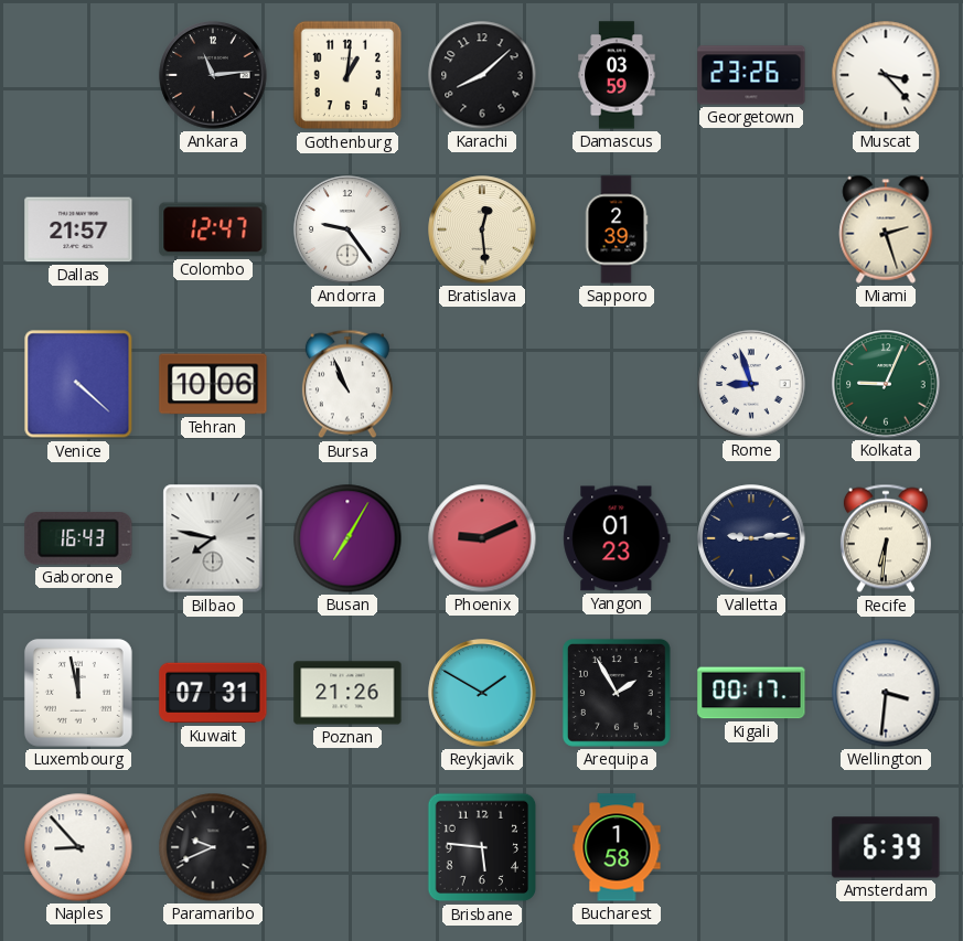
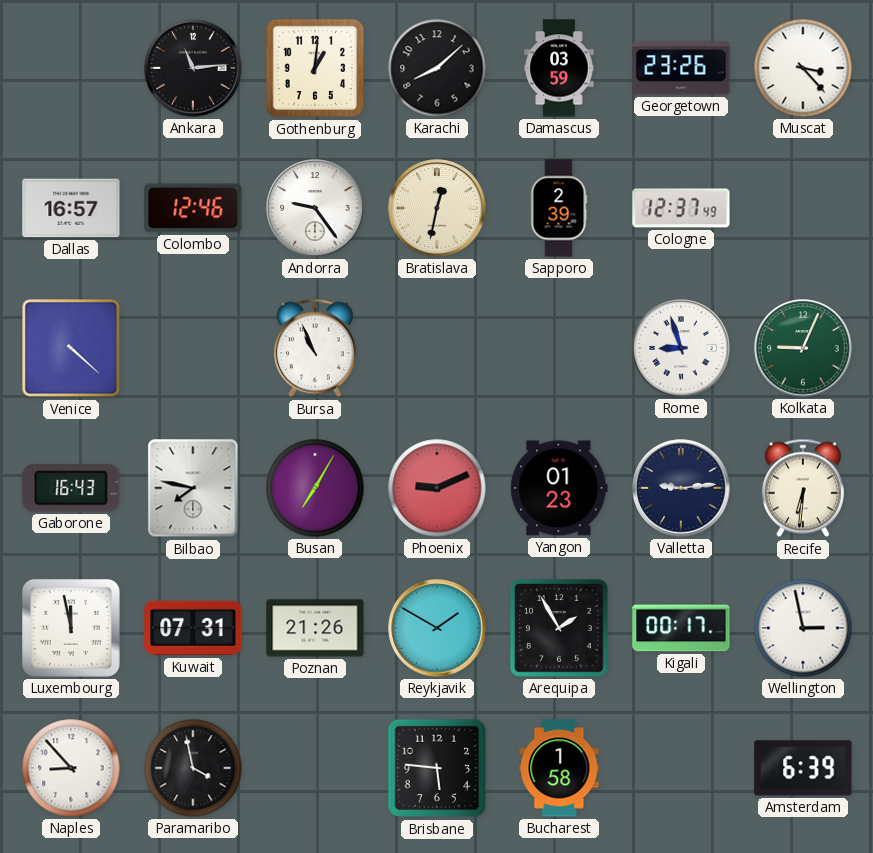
Dallas: 21:57 -> 16:57
Colombo: 12:47 -> 12:46
Bratislava: 12:29 -> 12:32
Cologne: none -> 12:37
Miami: 2:27 -> none
Tehran: 10:06 -> none
Wellington: 3:31 -> 2:58
Paramaribo: 9:41 -> 3:58
